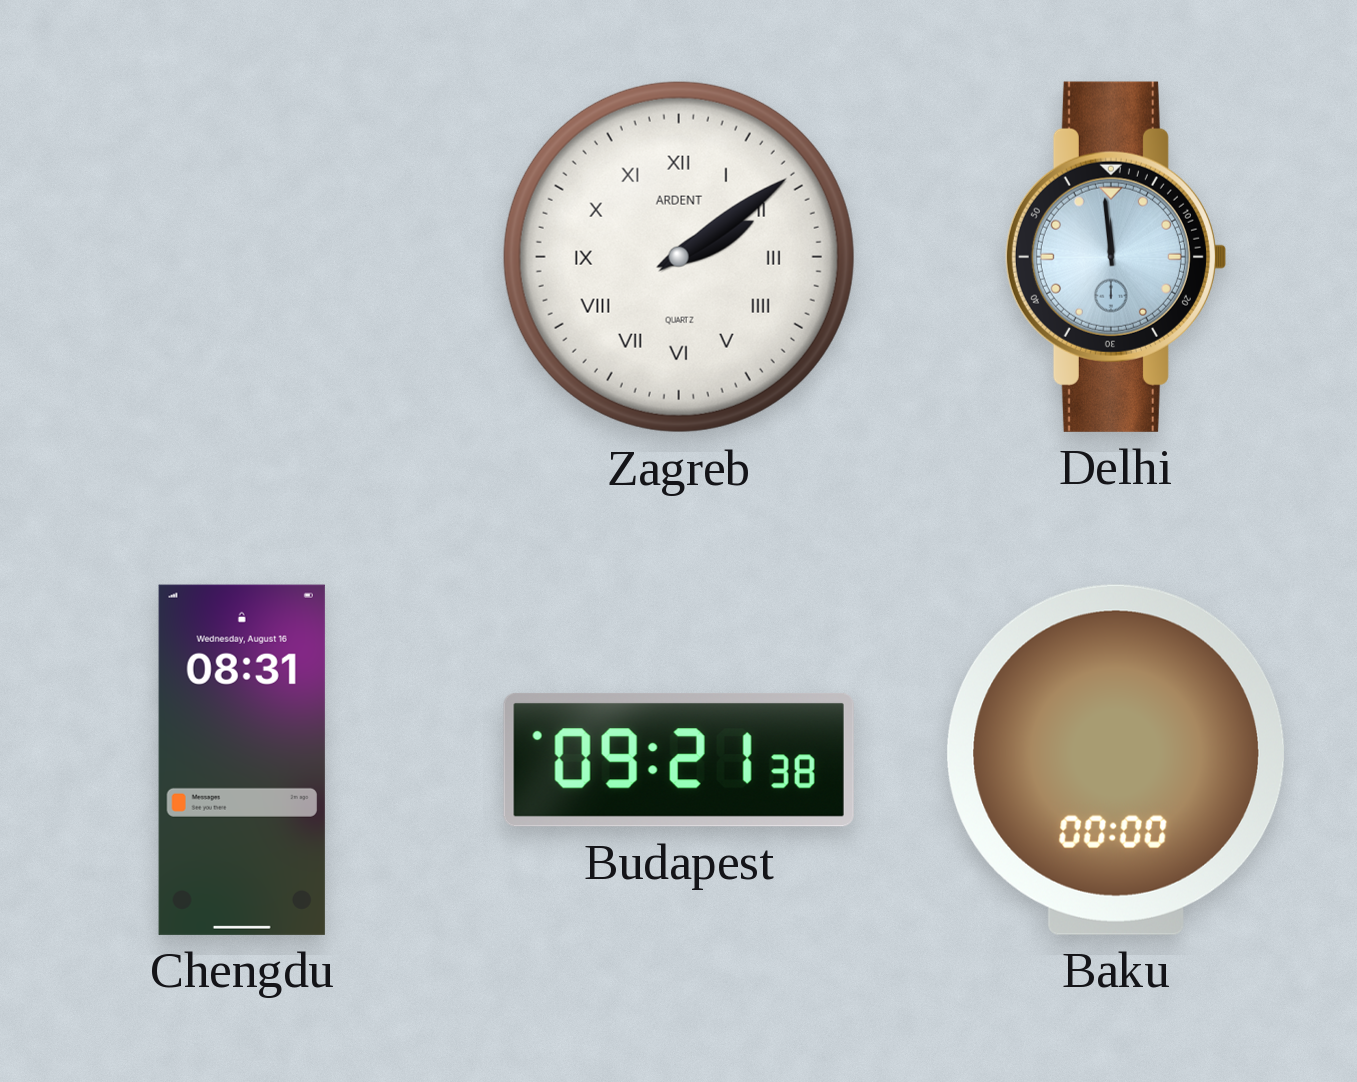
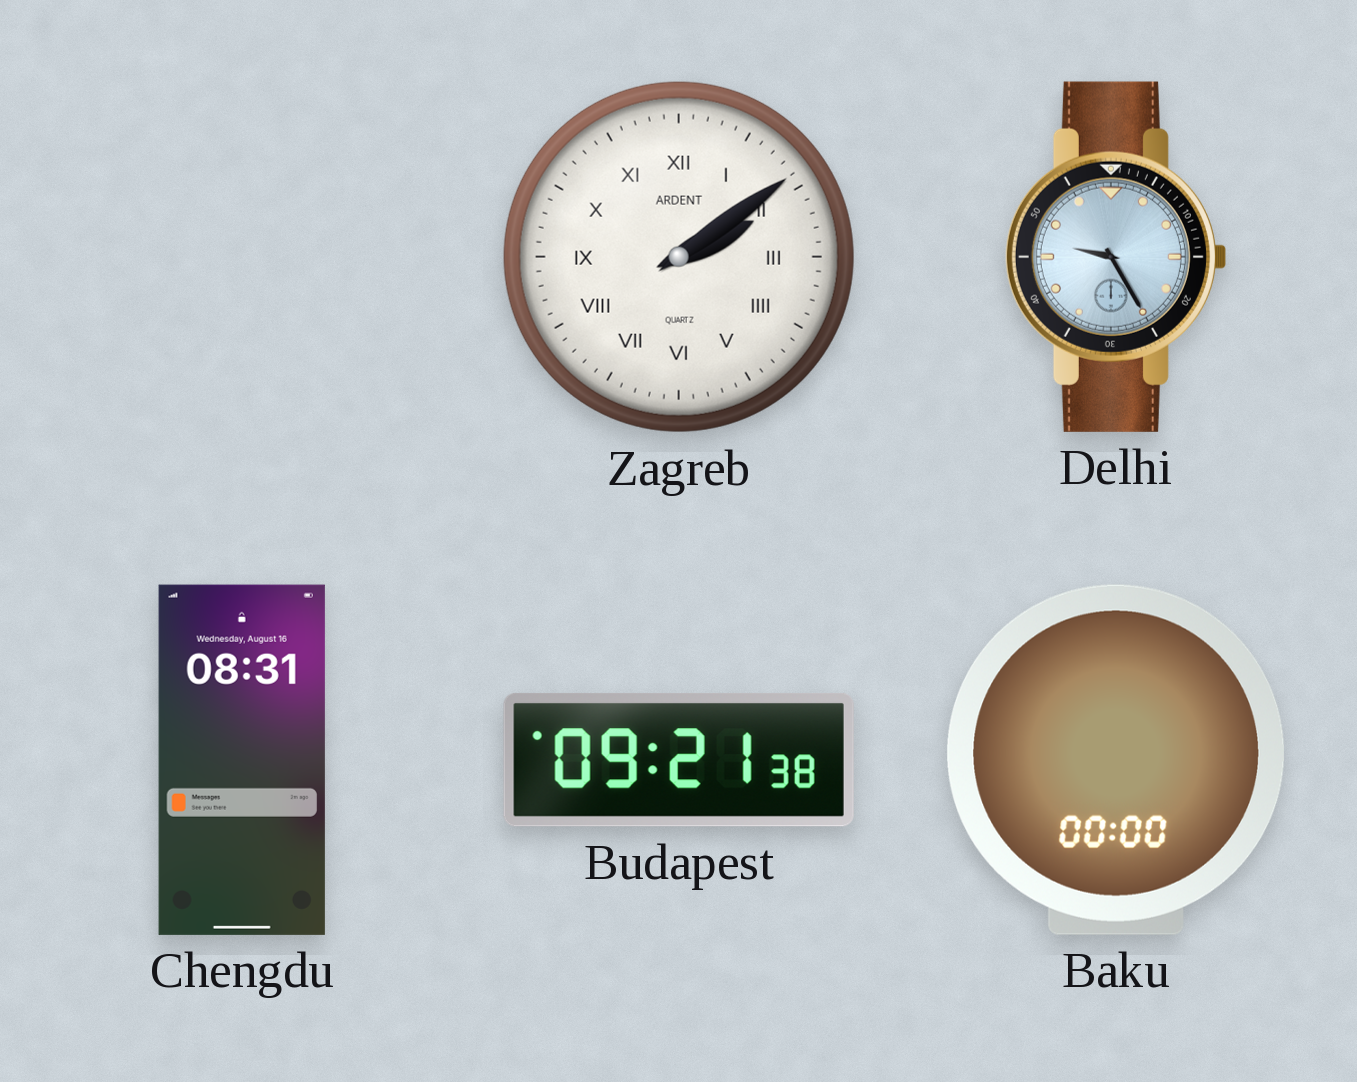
Delhi: 11:59 -> 9:25
